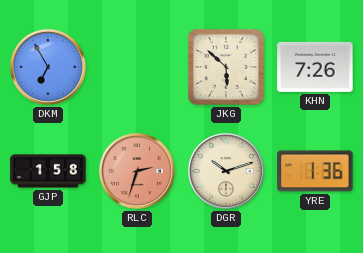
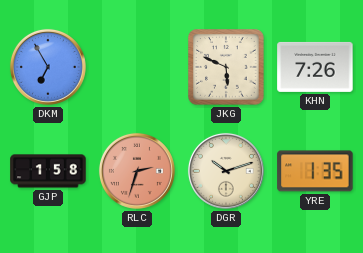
JKG: 5:52 -> 5:49
YRE: 1:36 -> 1:35
